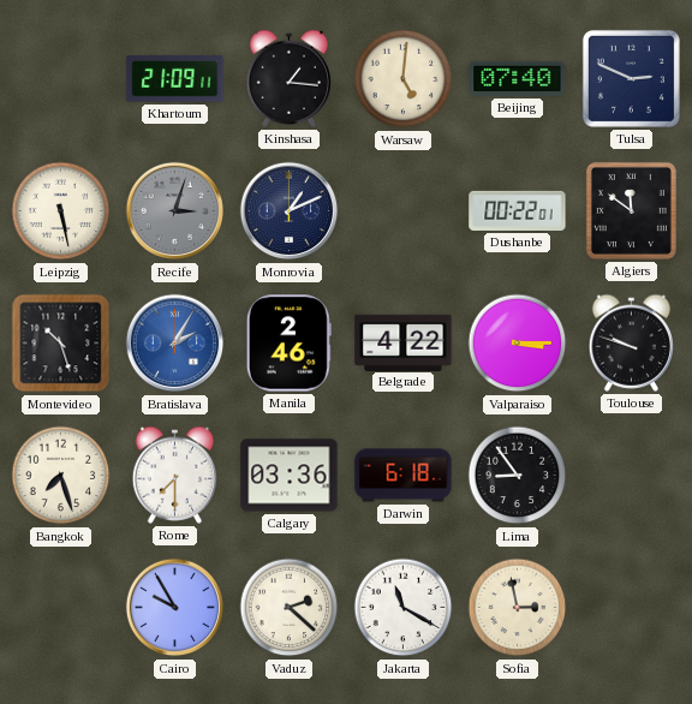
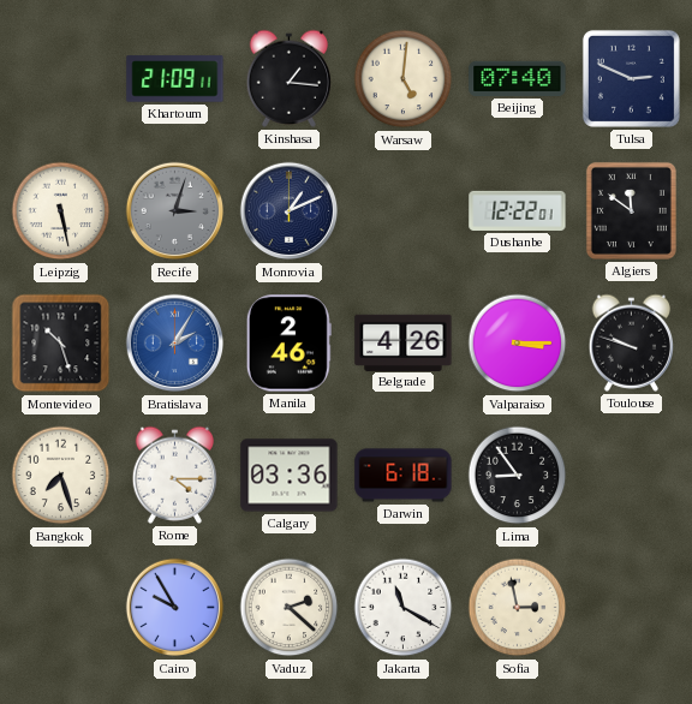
Dushanbe: 00:22 -> 12:22
Belgrade: 4:22 -> 4:26
Rome: 7:30 -> 4:15
